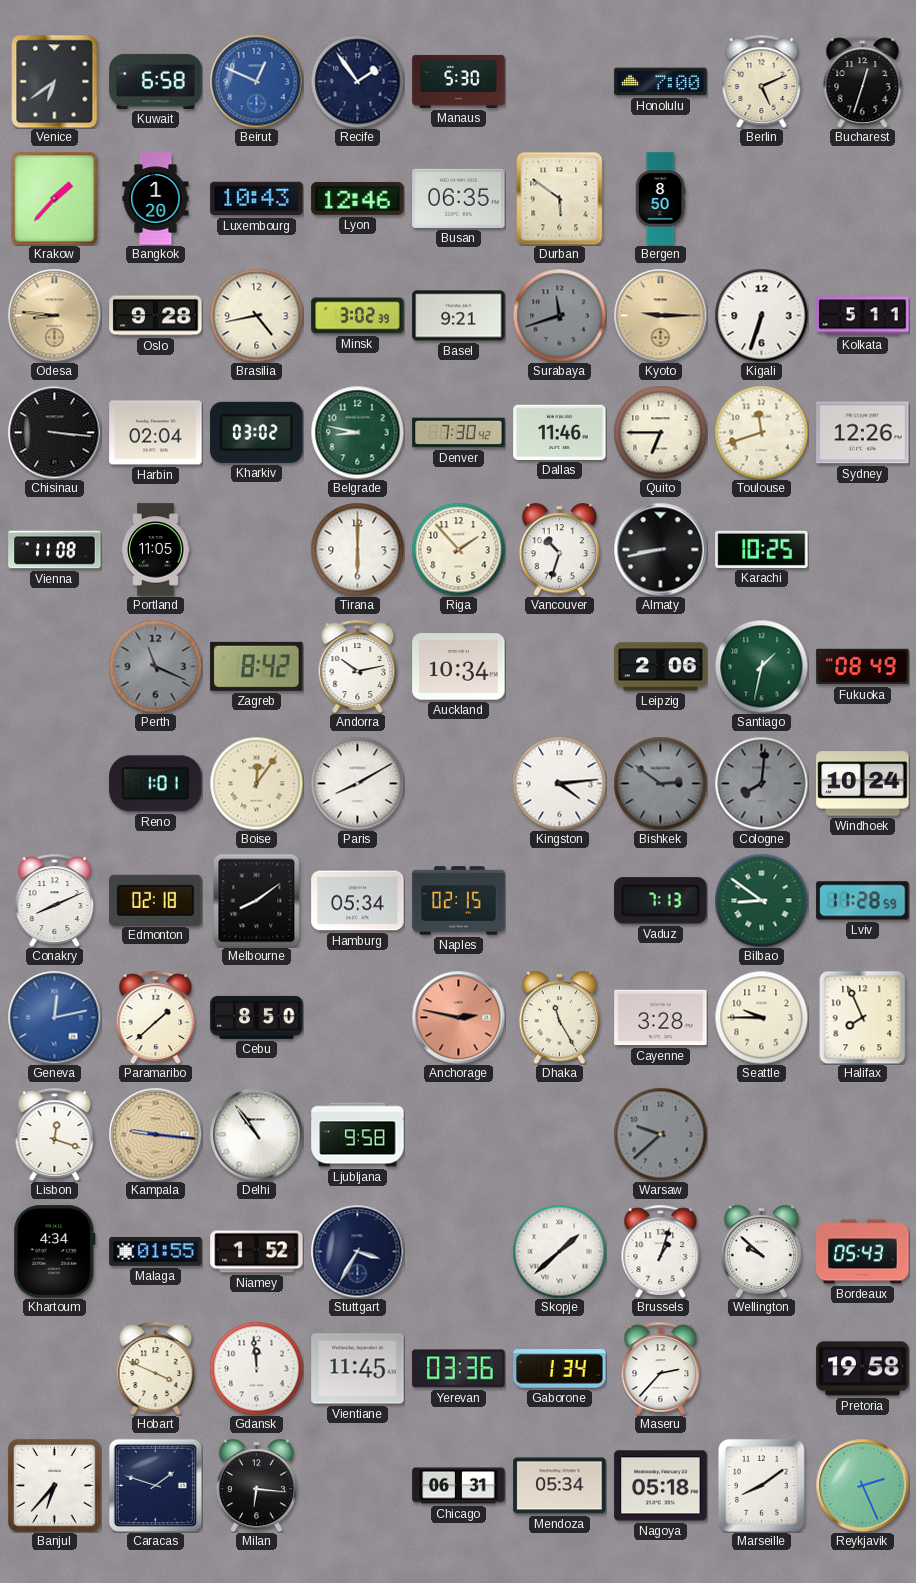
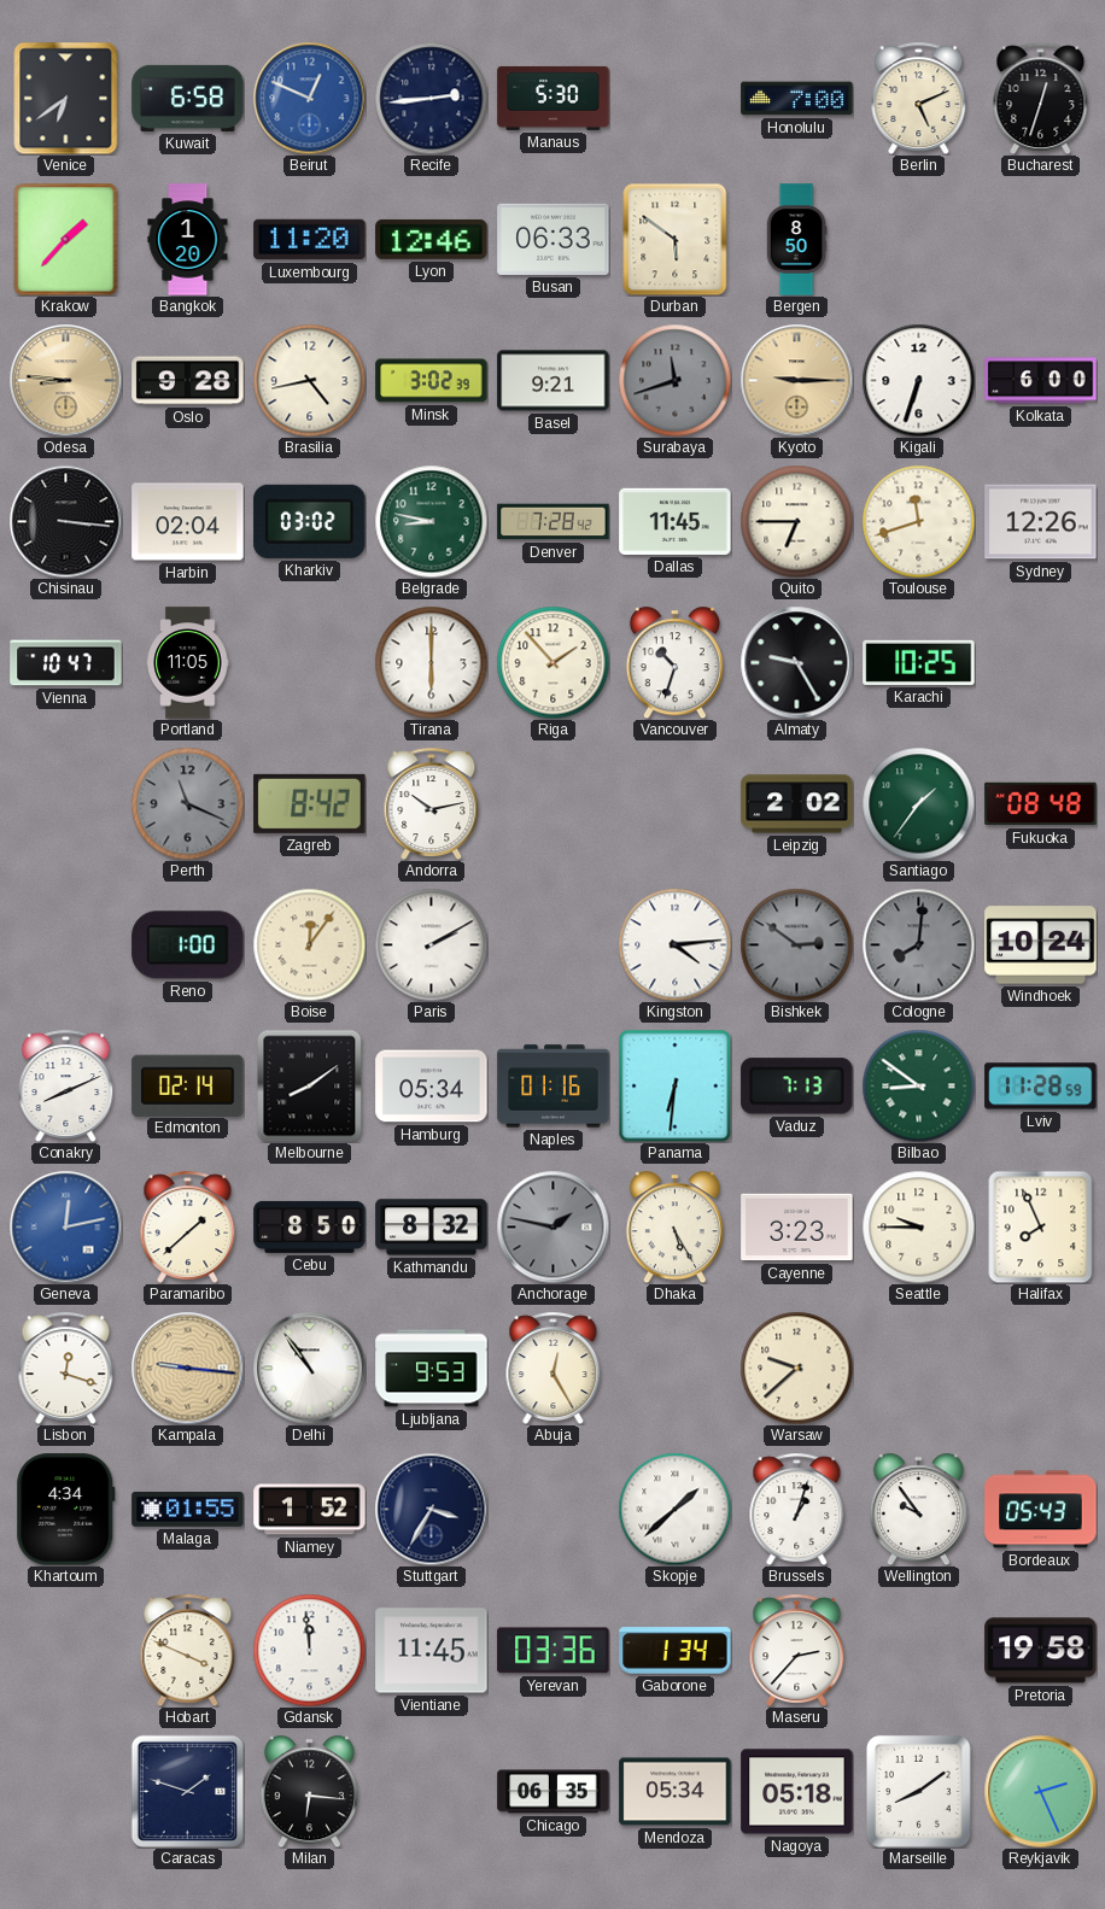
Recife: 1:54 -> 2:44
Luxembourg: 10:43 -> 11:20
Busan: 06:35 -> 06:33
Kolkata: 5:11 -> 6:00
Denver: 7:30 -> 7:28
Dallas: 11:46 -> 11:45
Vienna: 11:08 -> 10:47
Almaty: 8:43 -> 9:25
Auckland: 10:34 -> none
Leipzig: 2:06 -> 2:02
Santiago: 1:32 -> 1:36
Fukuoka: 08:49 -> 08:48
Reno: 1:01 -> 1:00
Paris: 8:10 -> 2:10
Edmonton: 02:18 -> 02:14
Naples: 02:15 -> 01:16
Panama: none -> 6:31
Kathmandu: none -> 8:32
Anchorage: 2:47 -> 1:47
Anchorage dial: salmon -> grey
Dhaka: 11:25 -> 5:25
Cayenne: 3:28 -> 3:23
Ljubljana: 9:58 -> 9:53
Abuja: none -> 12:25
Warsaw dial: grey -> cream
Wellington: 9:52 -> 9:54
Banjul: 6:37 -> none
Chicago: 06:31 -> 06:35
